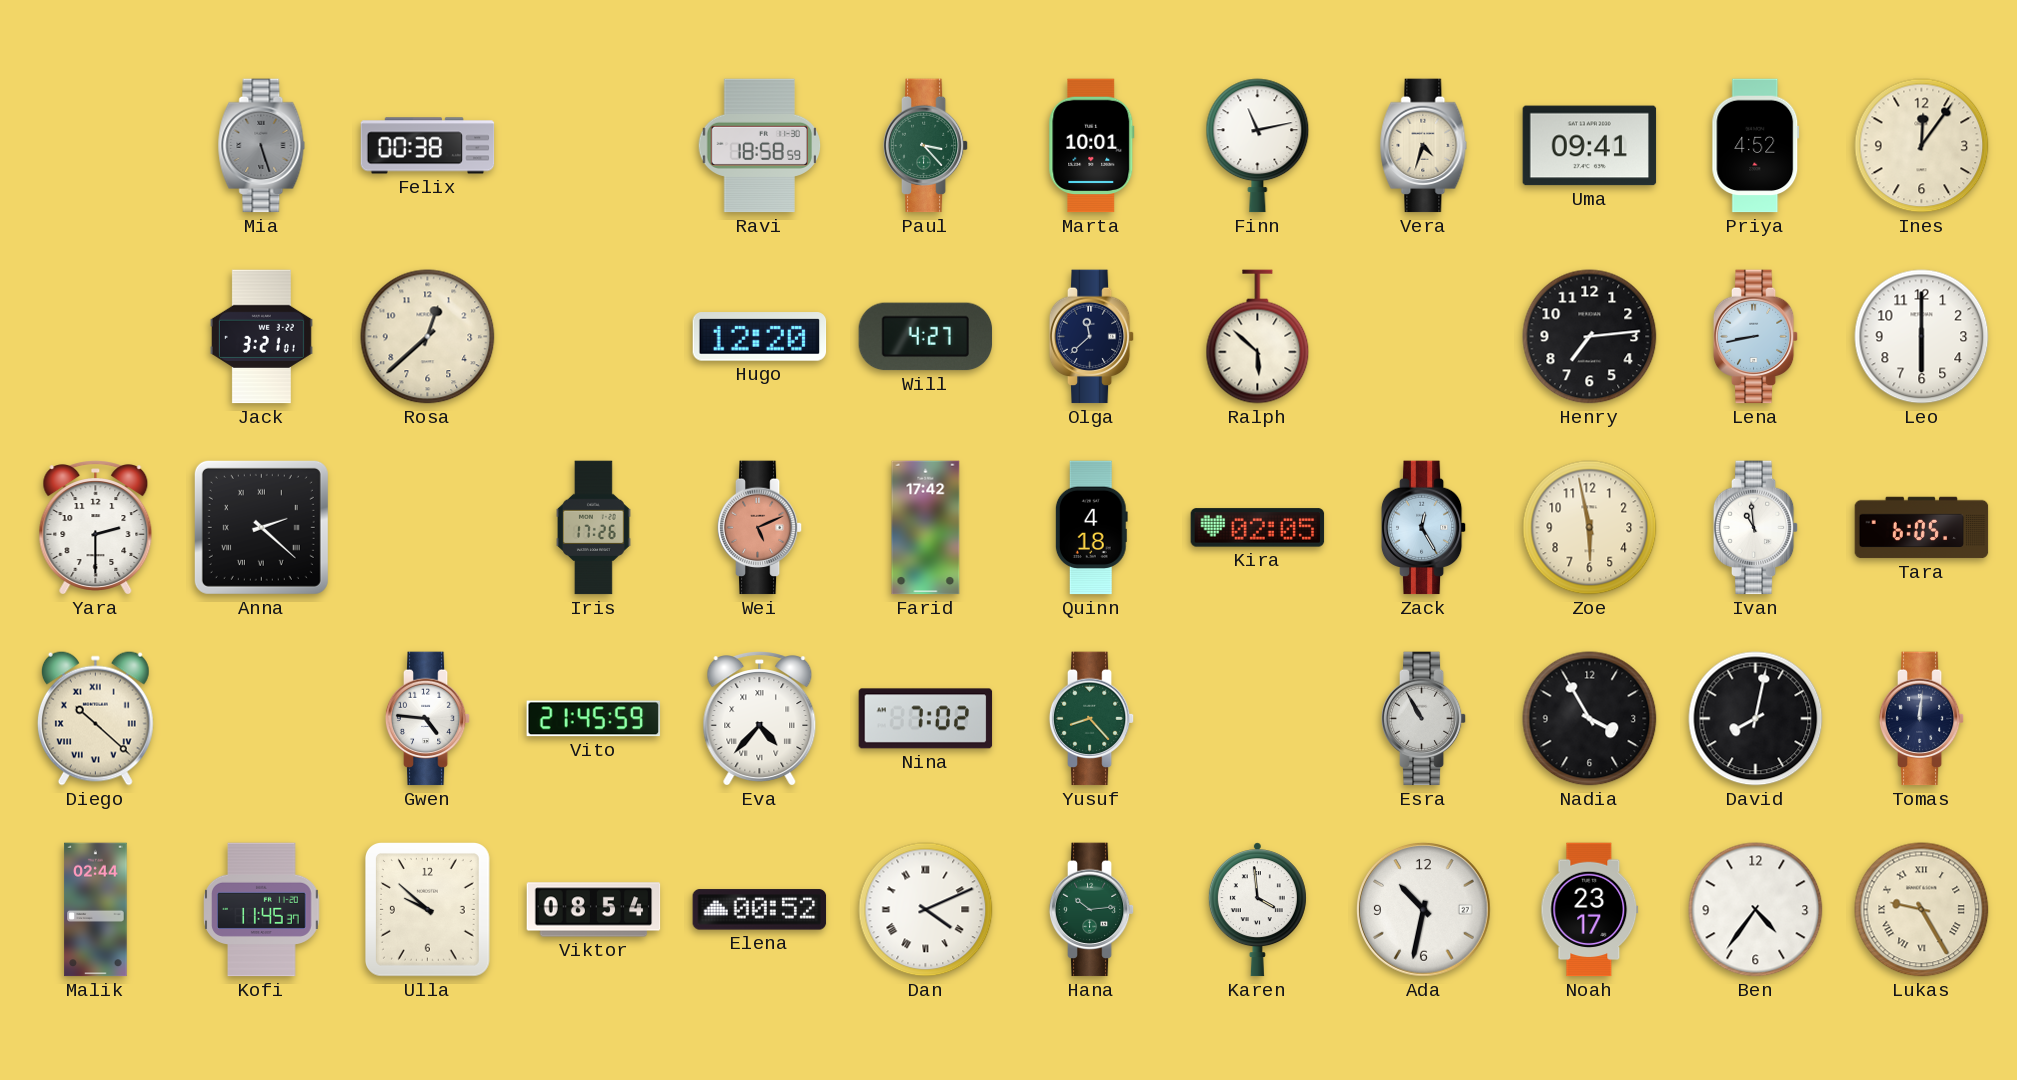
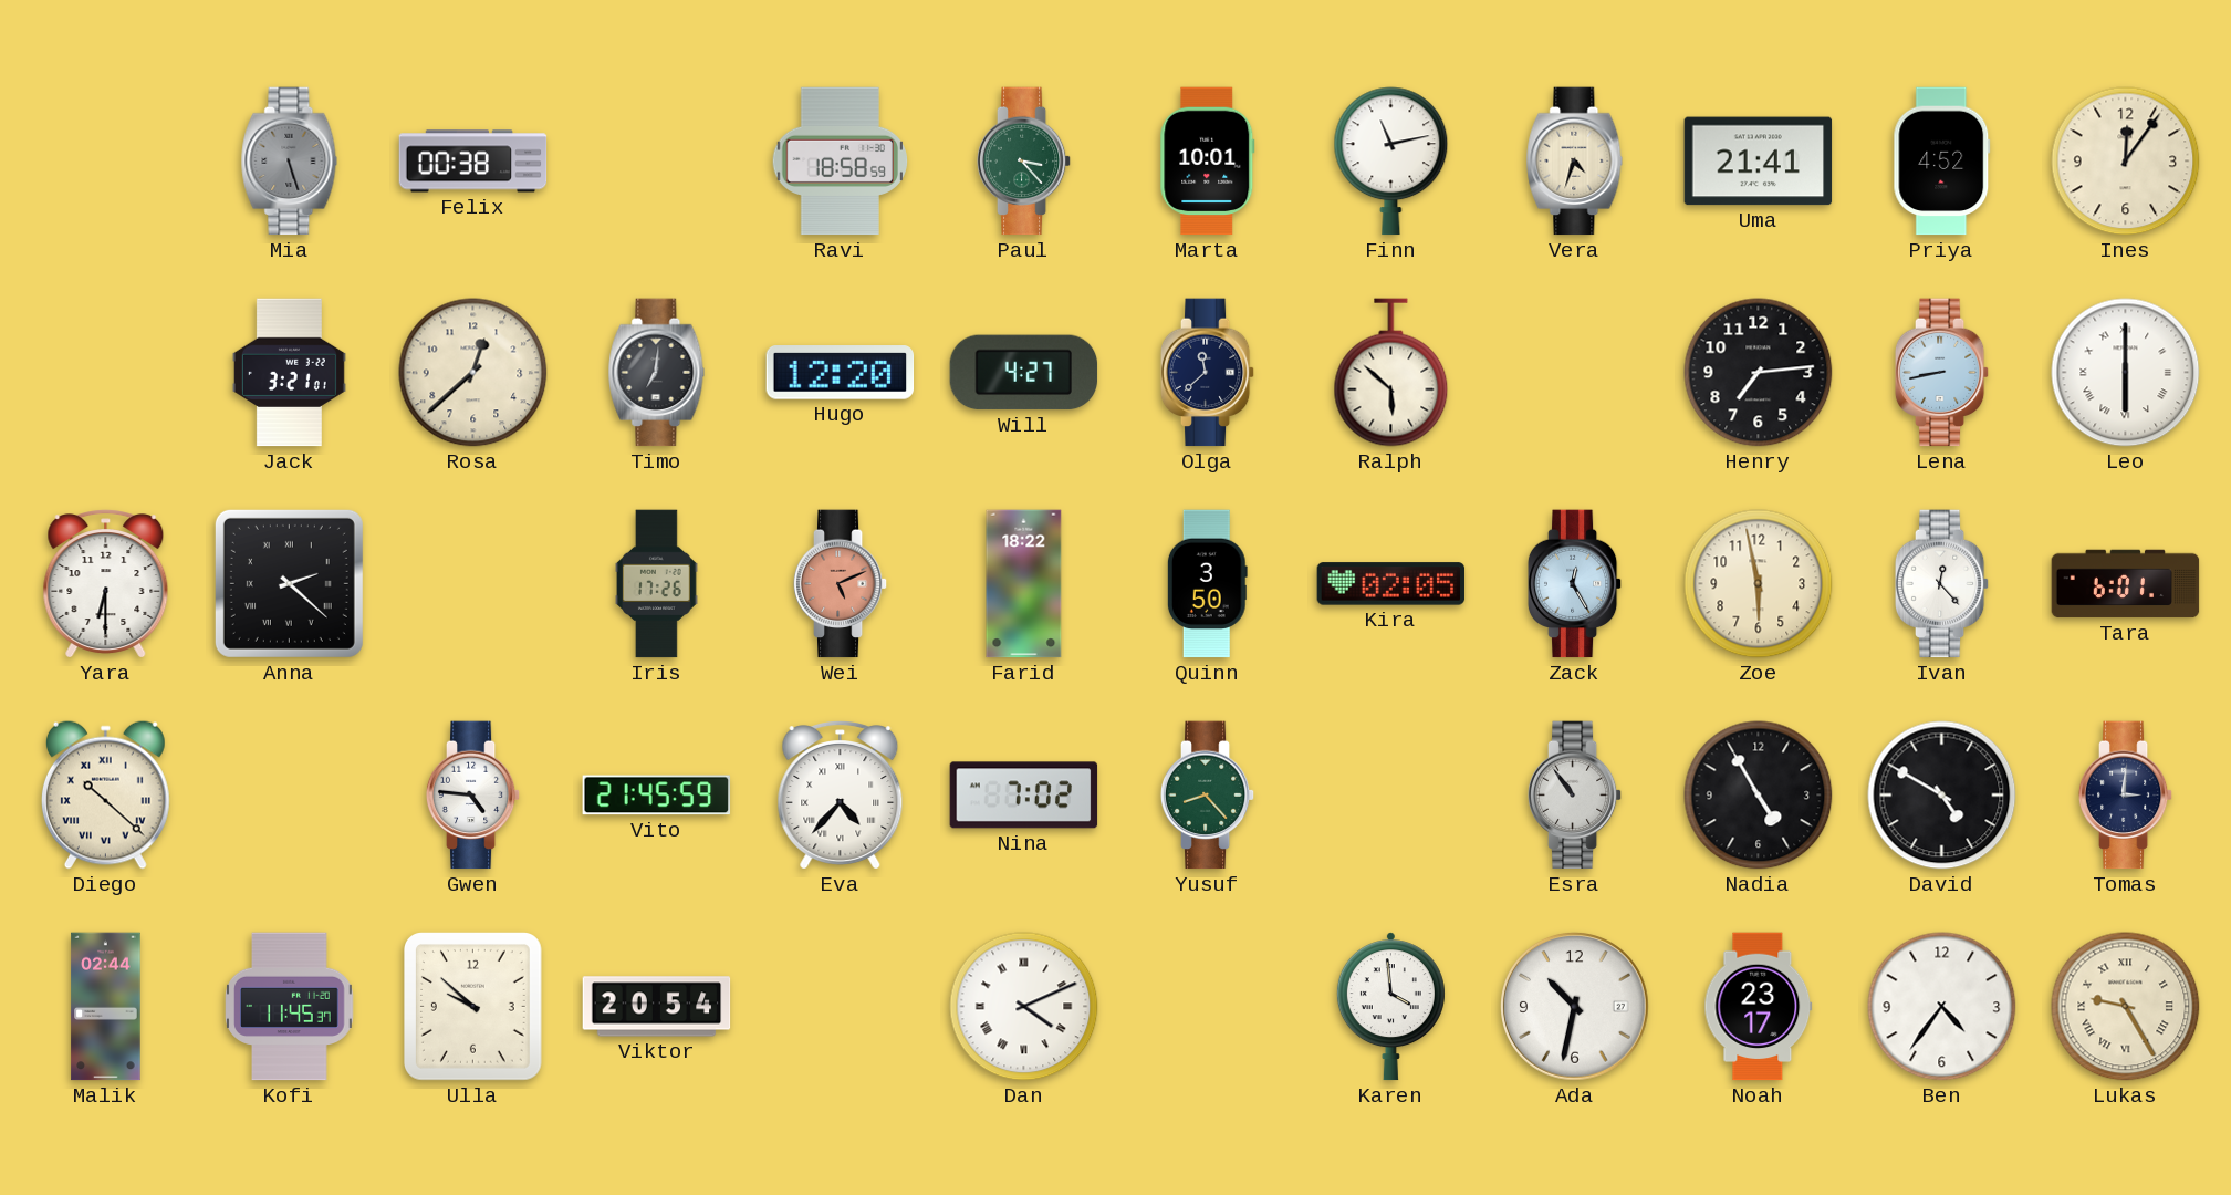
Uma: 09:41 -> 21:41
Timo: none -> 7:01
Leo numerals: Arabic -> Roman
Yara: 2:30 -> 6:30
Farid: 17:42 -> 18:22
Quinn: 4:18 -> 3:50
Ivan: 10:59 -> 12:23
Tara: 6:05 -> 6:01
Esra: 10:55 -> 10:54
Nadia: 3:55 -> 4:55
David: 8:02 -> 4:50
Tomas: 12:01 -> 3:01
Viktor: 08:54 -> 20:54
Elena: 00:52 -> none
Hana: 10:14 -> none
